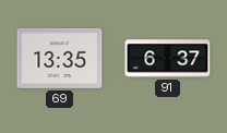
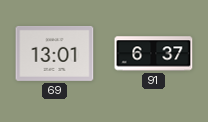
69: 13:35 -> 13:01
